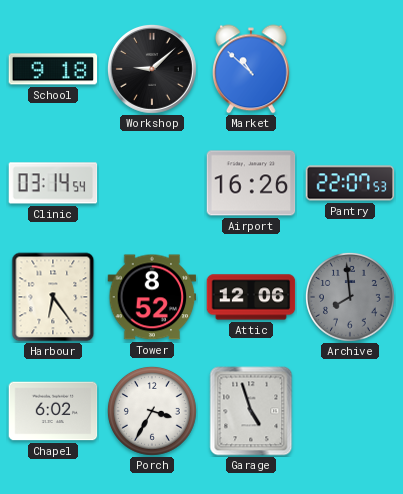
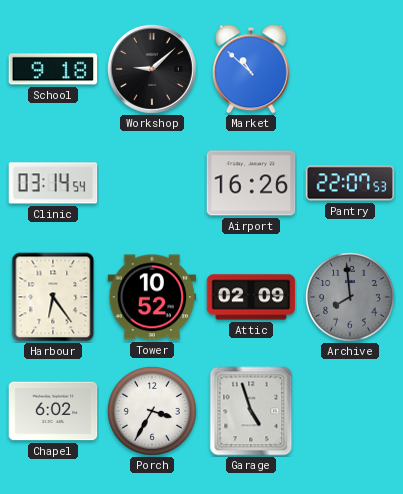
Tower: 8:52 -> 10:52
Attic: 12:06 -> 02:09
